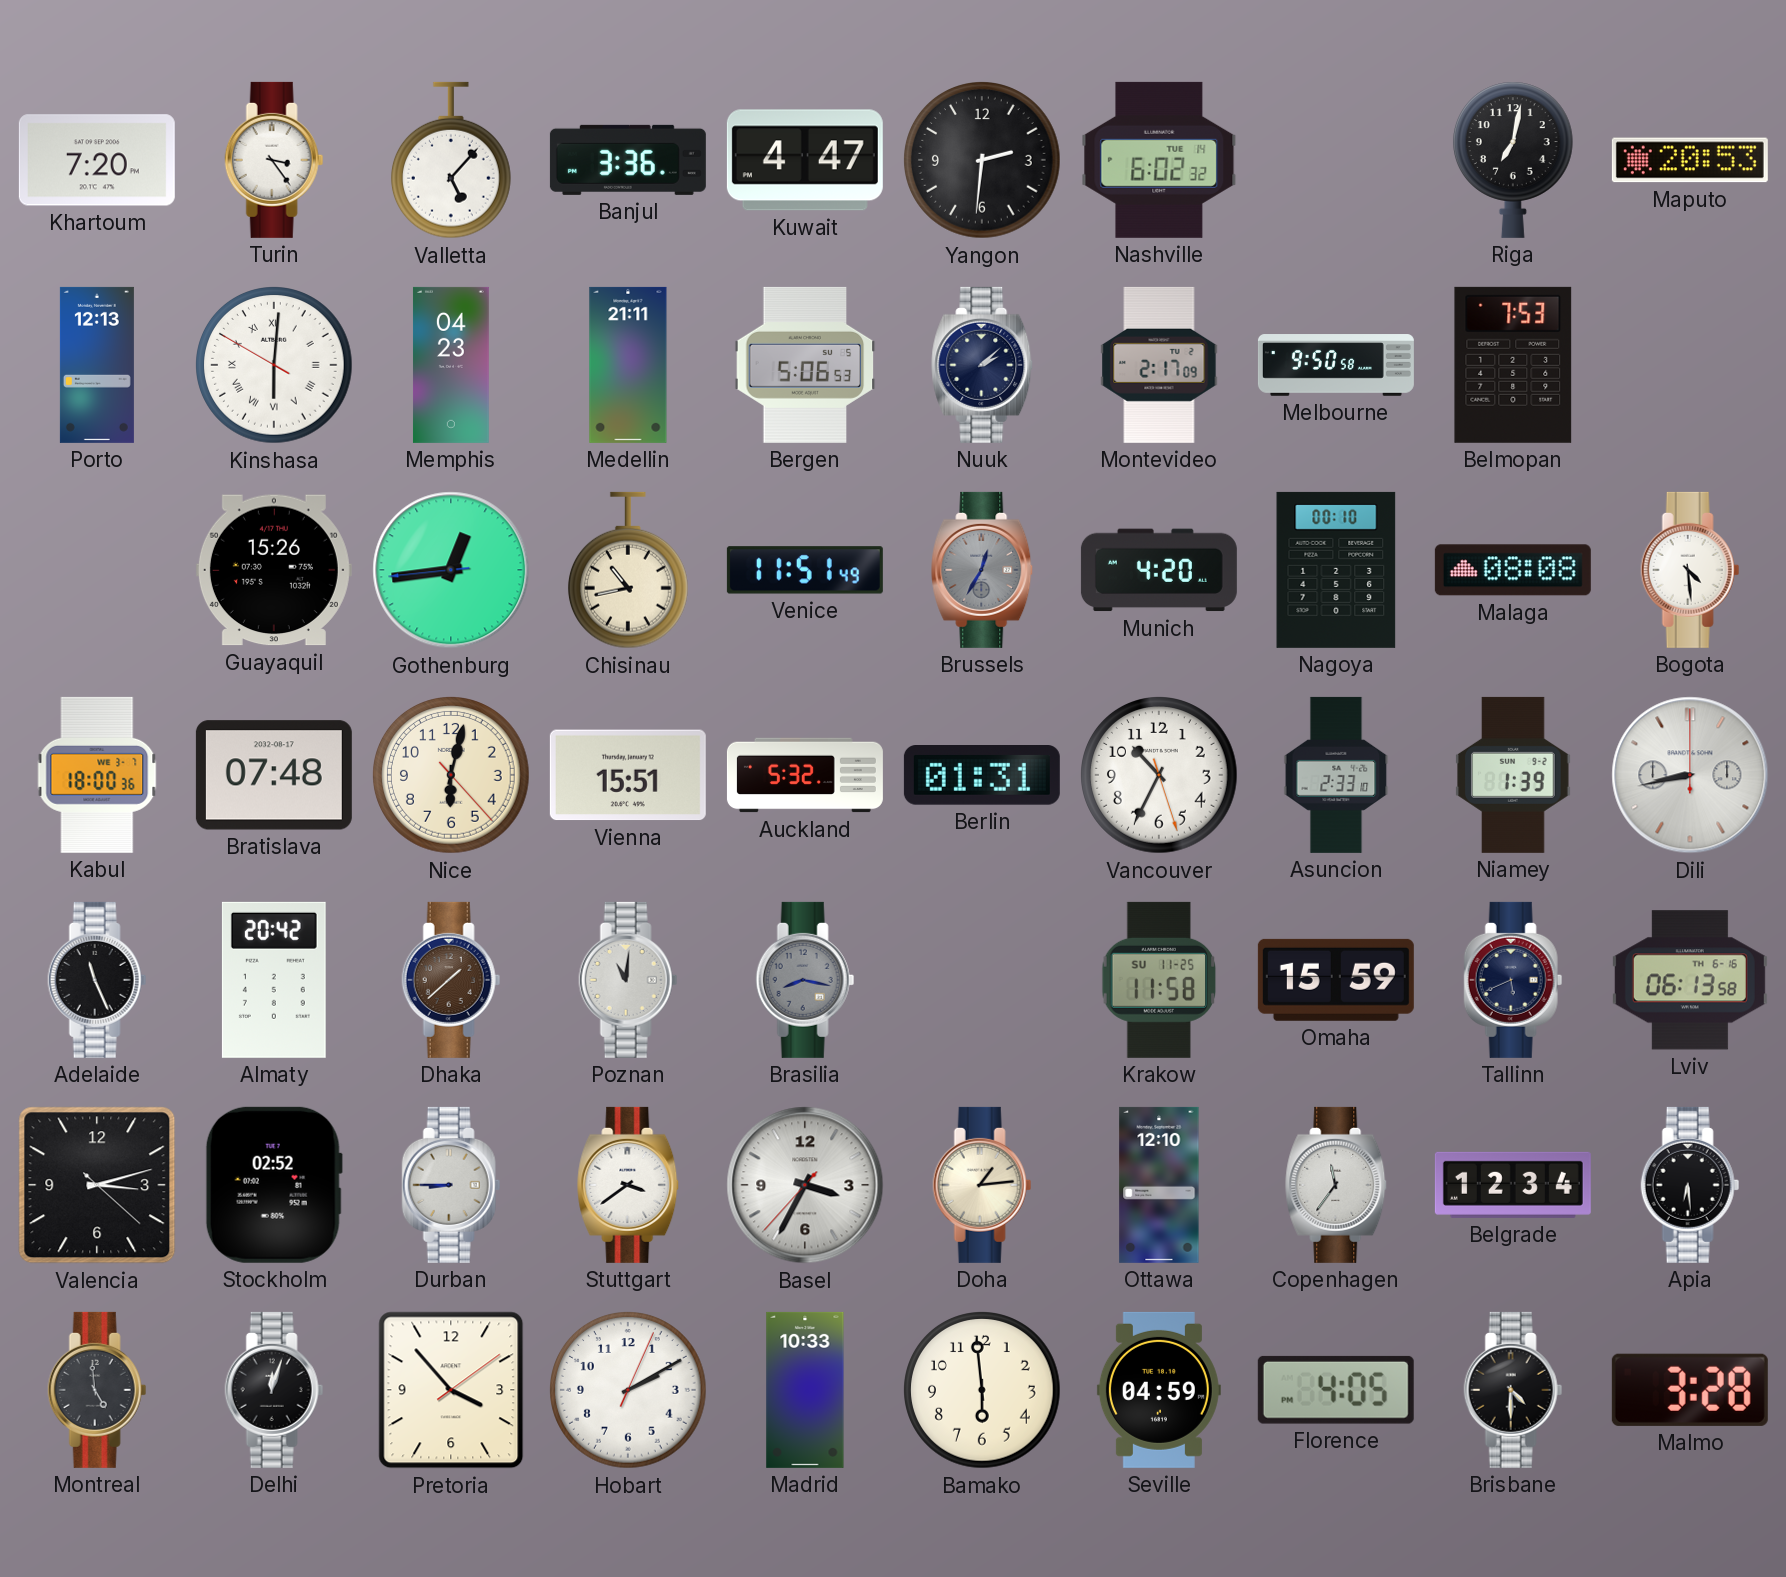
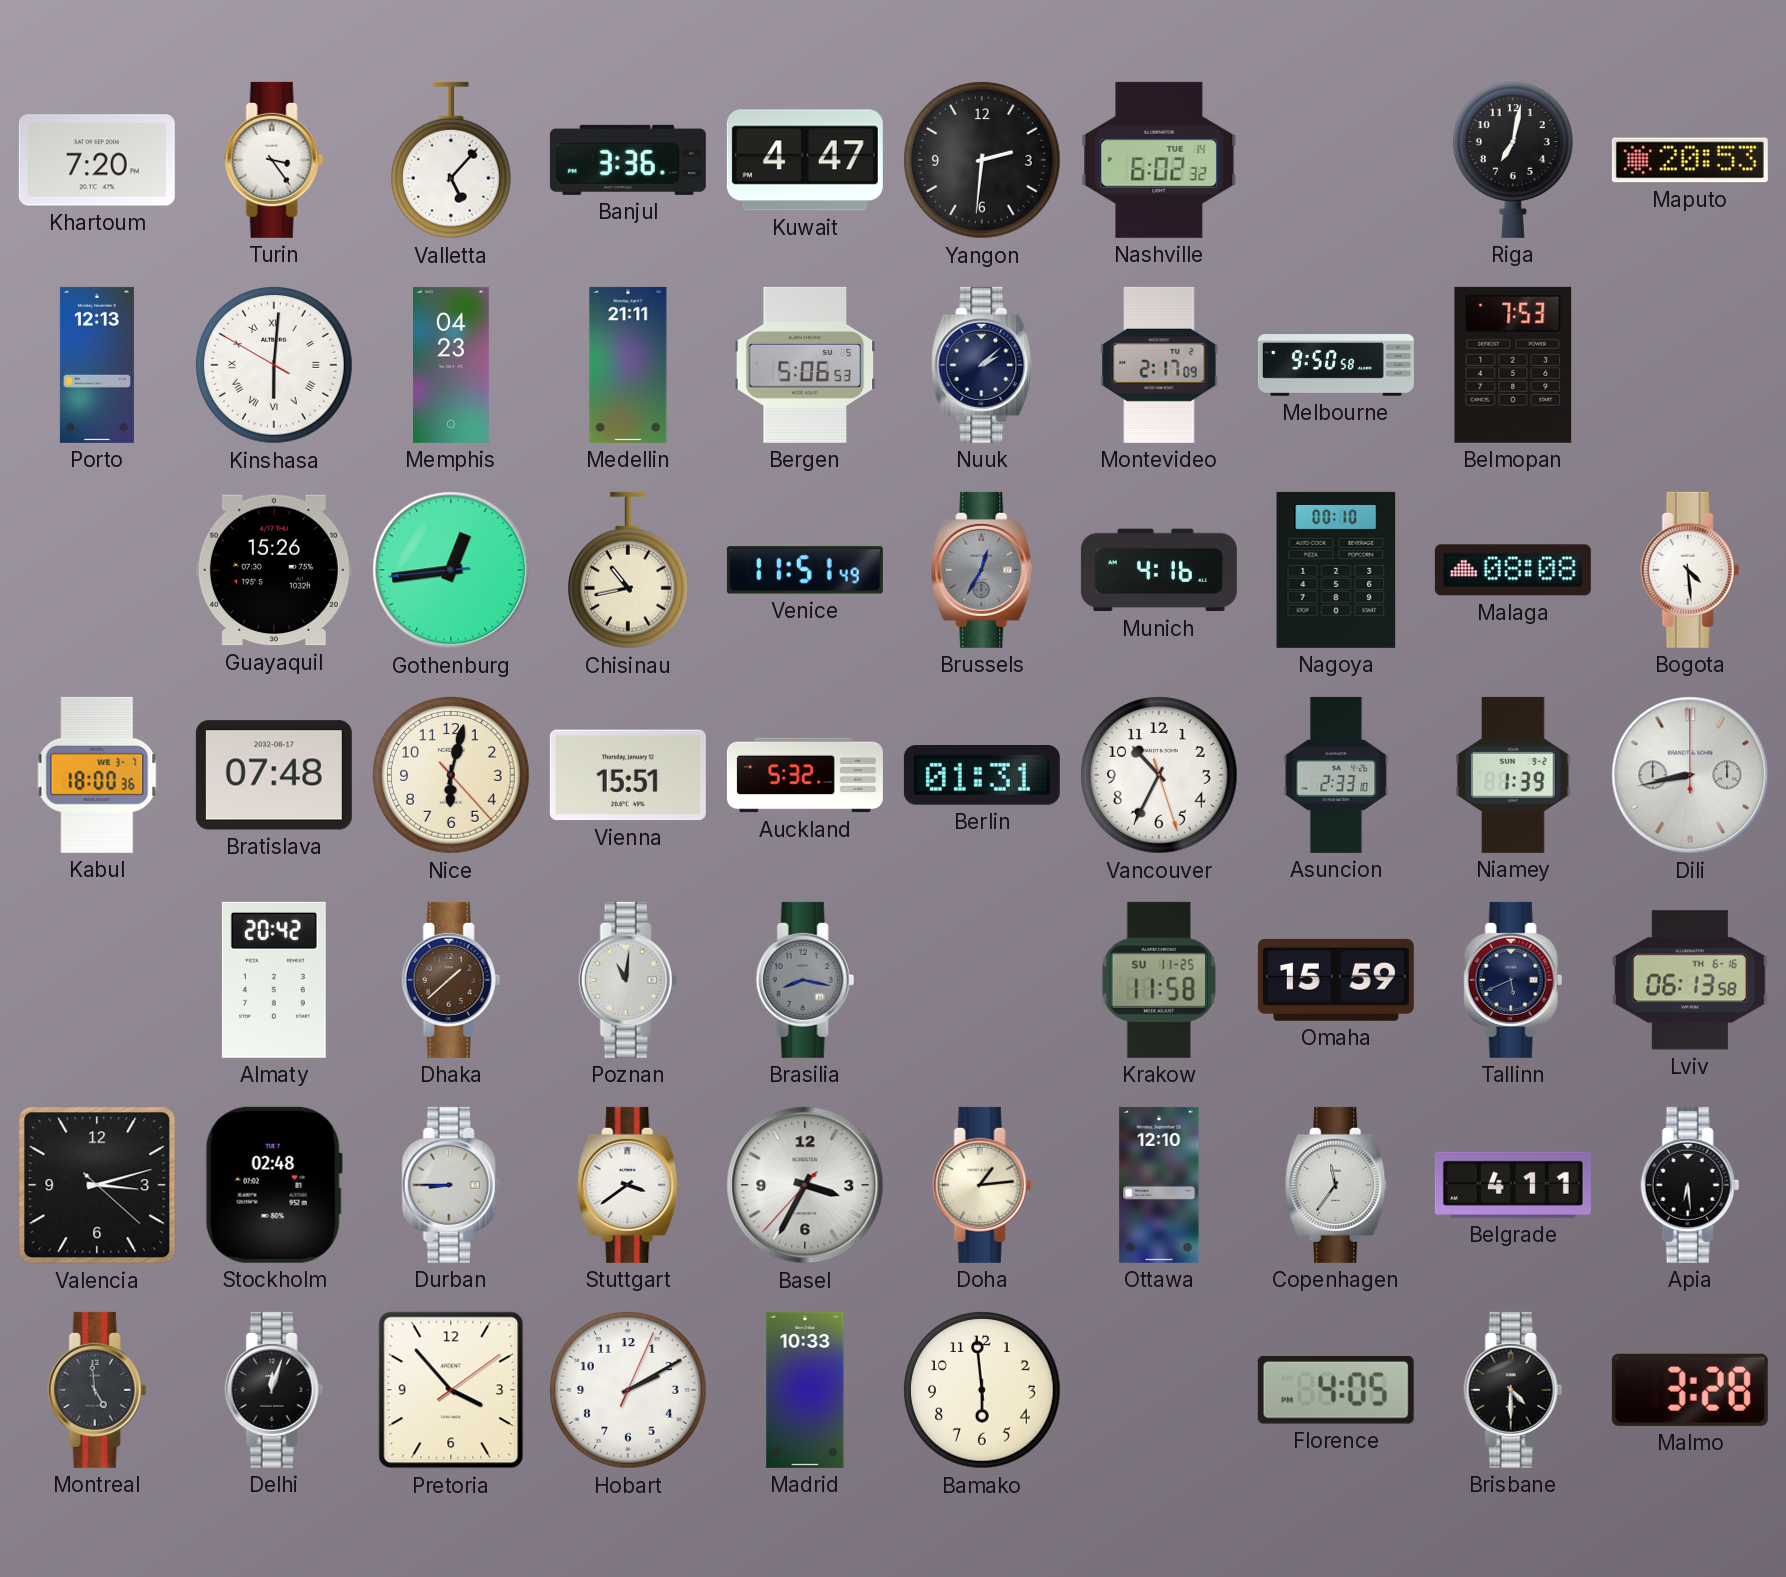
Munich: 4:20 -> 4:16
Adelaide: 11:26 -> none
Stockholm: 02:52 -> 02:48
Belgrade: 12:34 -> 4:11
Seville: 04:59 -> none
